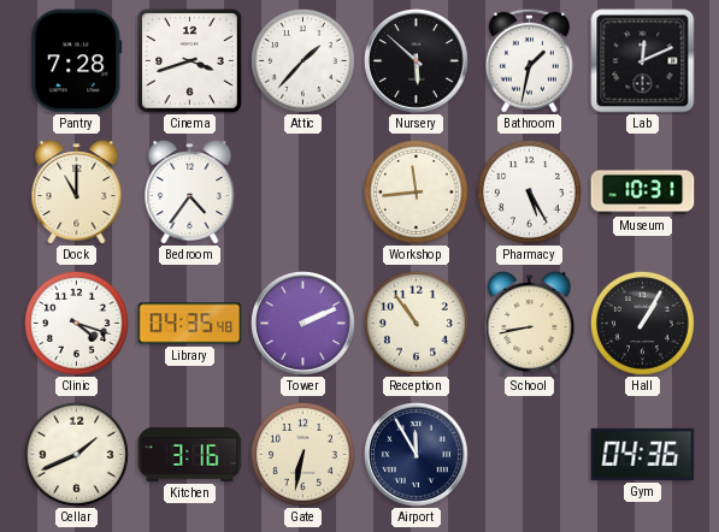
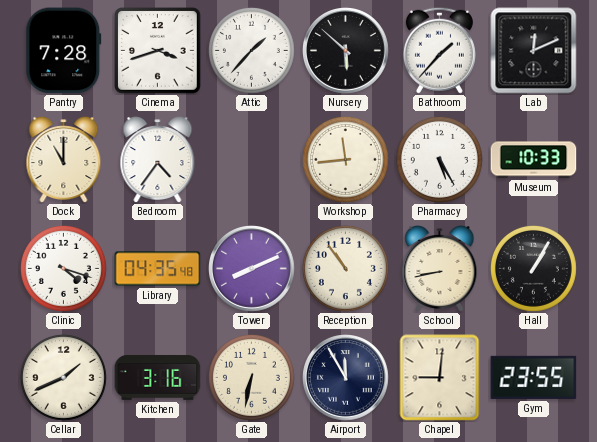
Bathroom: 1:32 -> 1:37
Museum: 10:31 -> 10:33
Tower: 2:11 -> 8:11
Chapel: none -> 9:01
Gym: 04:36 -> 23:55
